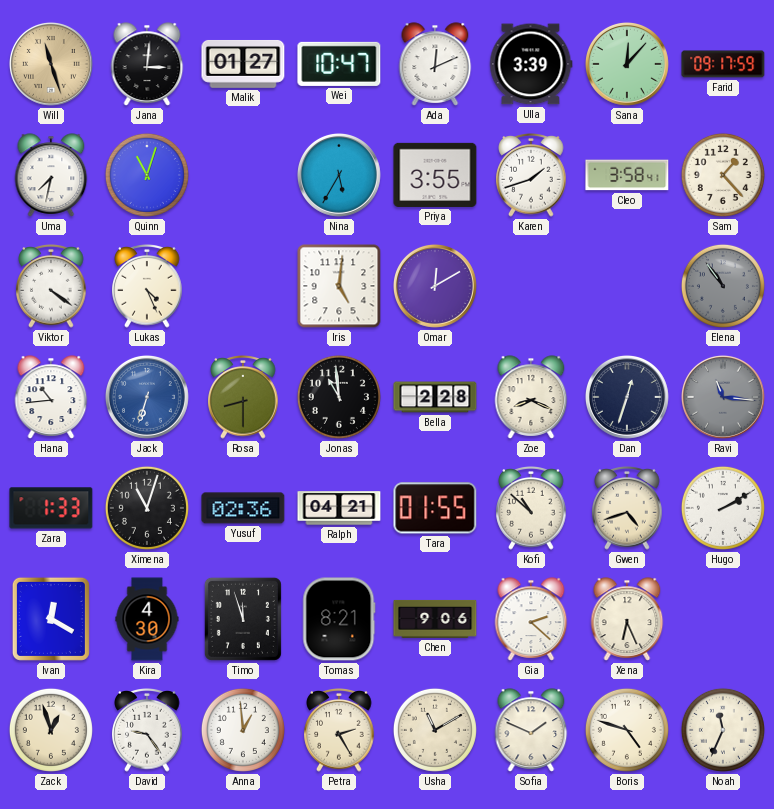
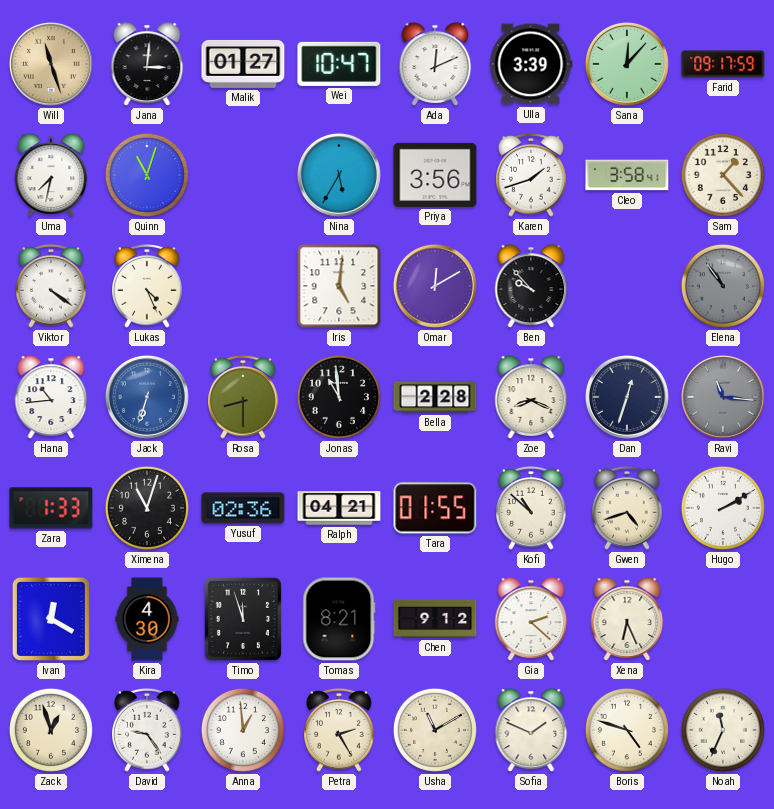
Priya: 3:55 -> 3:56
Ben: none -> 9:53
Chen: 9:06 -> 9:12
